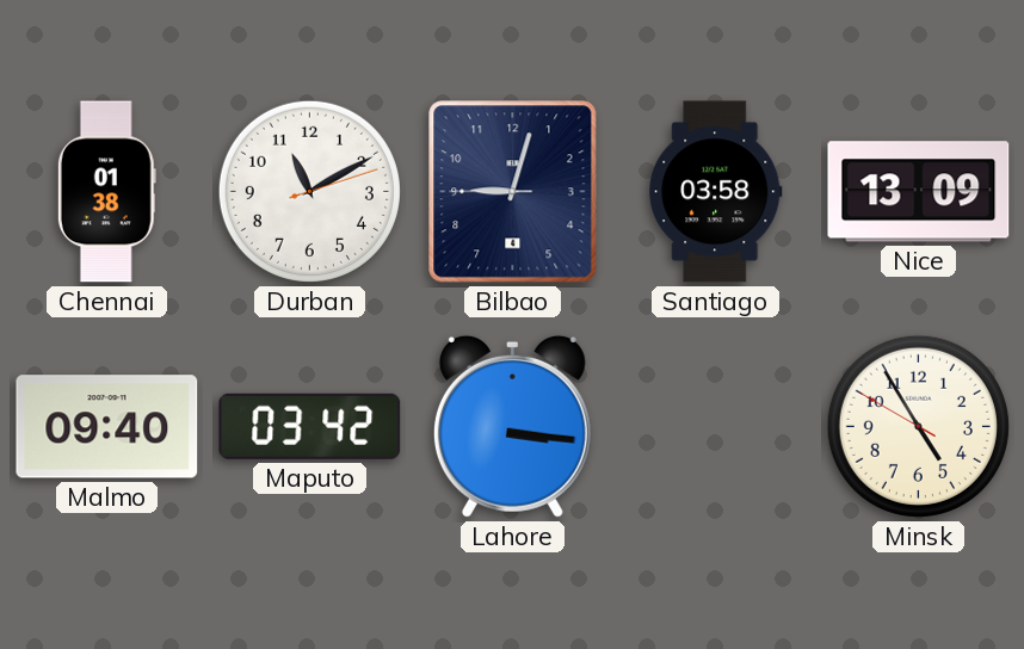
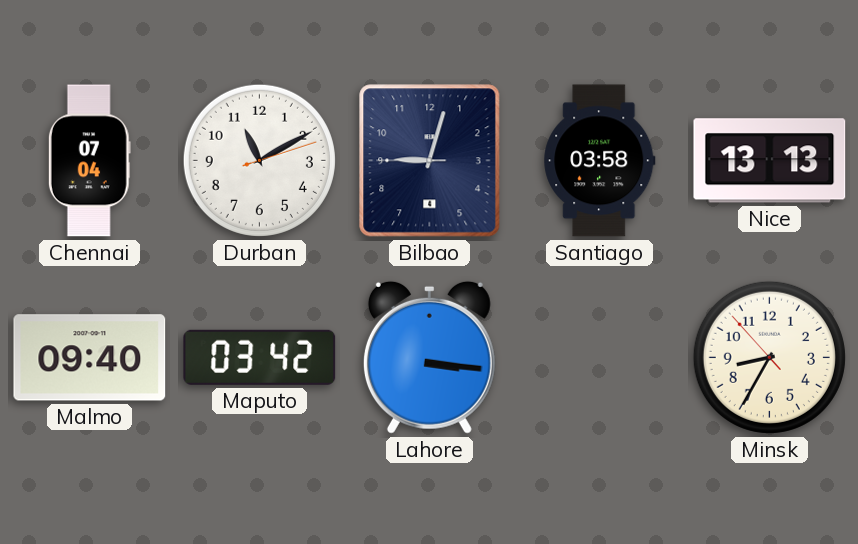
Chennai: 01:38 -> 07:04
Nice: 13:09 -> 13:13
Minsk: 4:54 -> 8:34
